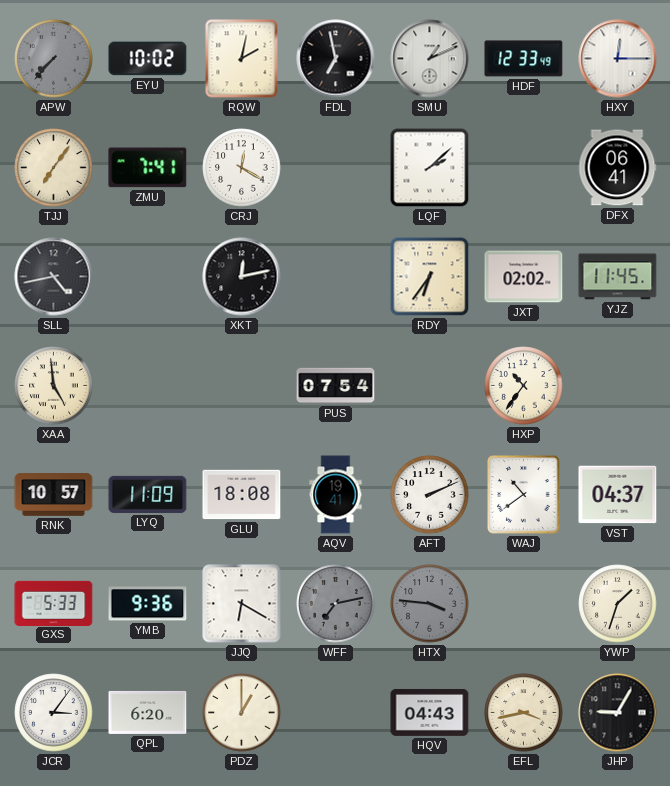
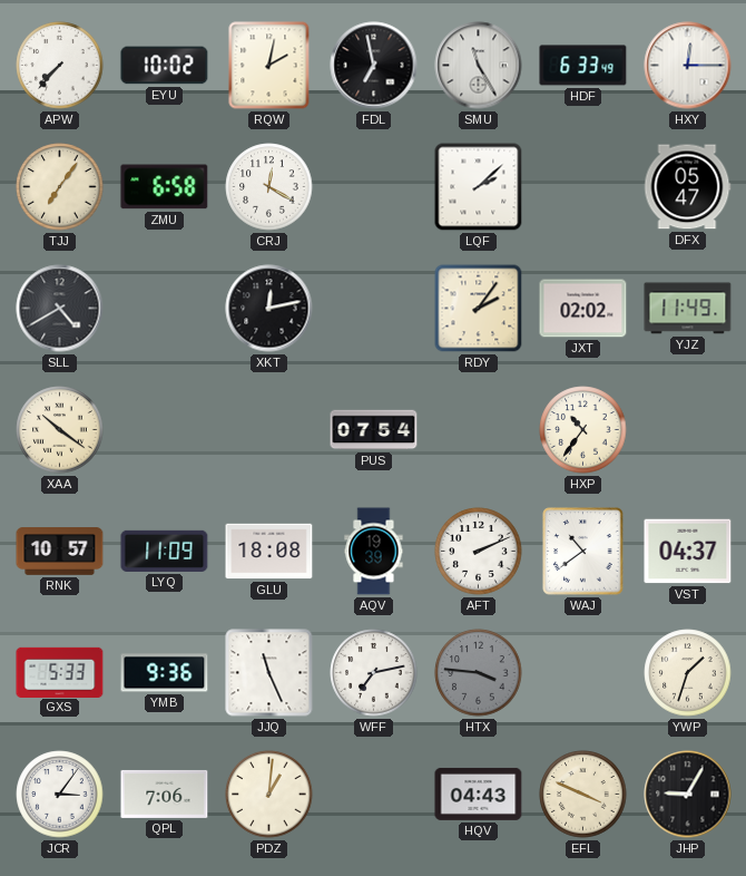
APW dial: grey -> white
SMU: 1:11 -> 11:25
HDF: 12:33 -> 6:33
ZMU: 7:41 -> 6:58
DFX: 06:41 -> 05:47
SLL: 4:43 -> 4:40
RDY: 6:36 -> 2:06
YJZ: 11:45 -> 11:49
XAA: 4:59 -> 10:21
AQV: 19:41 -> 19:39
JJQ: 6:20 -> 11:26
WFF dial: grey -> white
QPL: 6:20 -> 7:06
PDZ: 1:00 -> 1:01
EFL: 3:43 -> 3:49
